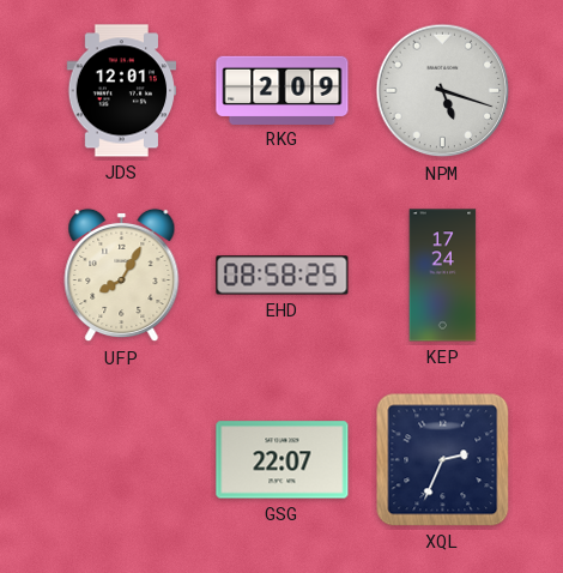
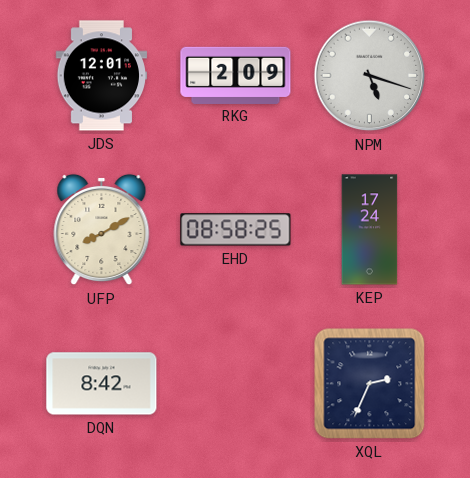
UFP: 8:05 -> 8:10
DQN: none -> 8:42
GSG: 22:07 -> none
